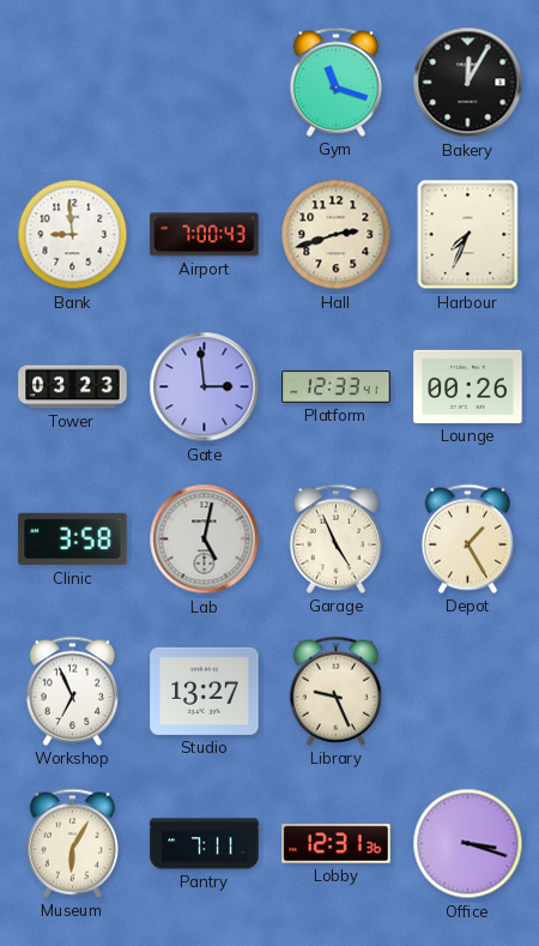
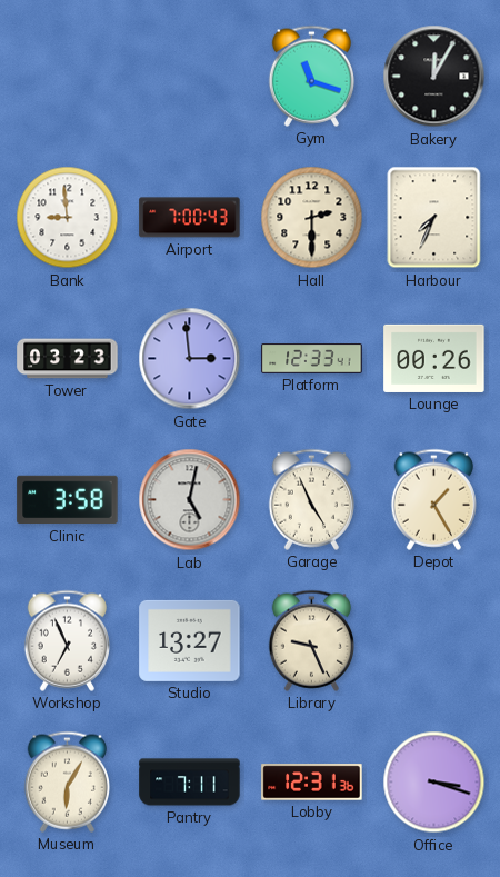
Hall: 2:42 -> 2:30
